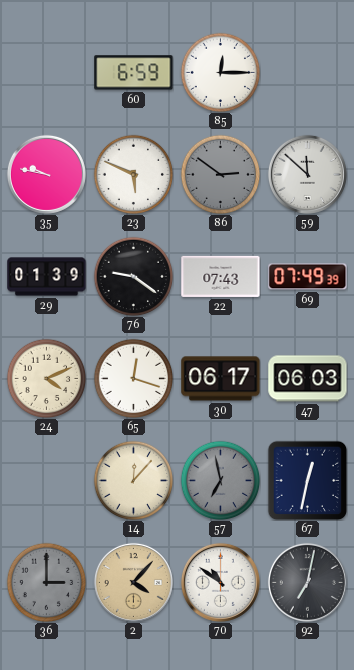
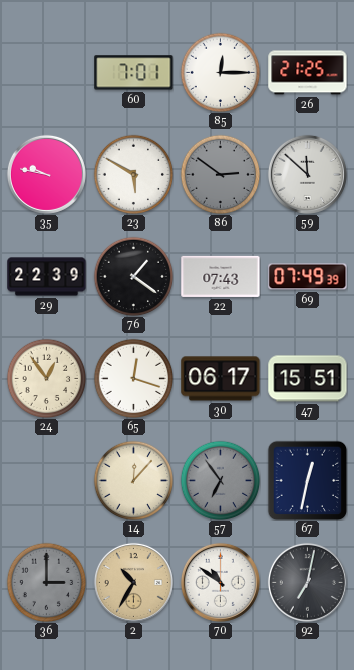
60: 6:59 -> 7:01
26: none -> 21:25
23: 5:49 -> 5:50
29: 01:39 -> 22:39
76: 9:21 -> 1:21
24: 4:11 -> 12:54
47: 06:03 -> 15:51
57: 6:58 -> 6:54
2: 4:07 -> 10:35
